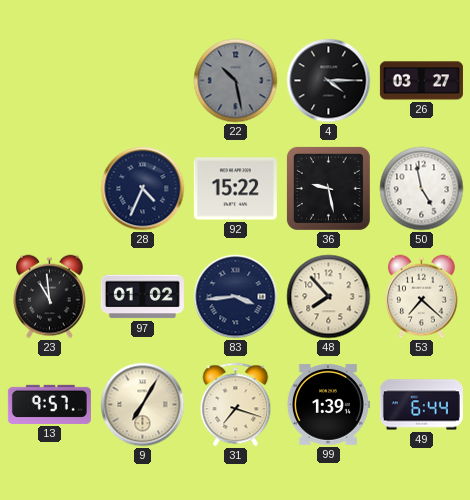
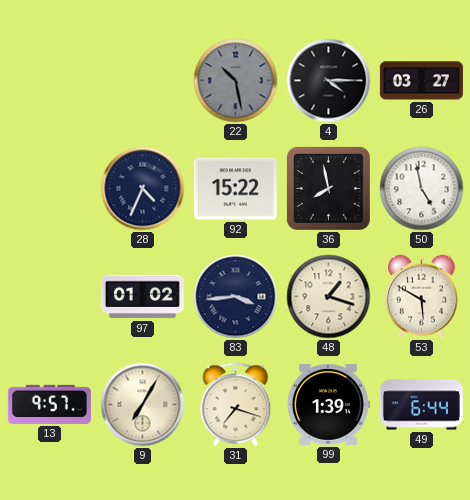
36: 9:28 -> 7:58
23: 10:59 -> none
48: 7:53 -> 1:18
53: 7:22 -> 5:50
